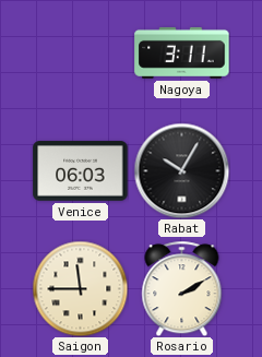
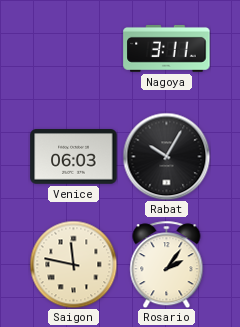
Saigon: 11:45 -> 11:47
Rosario: 2:10 -> 2:06
